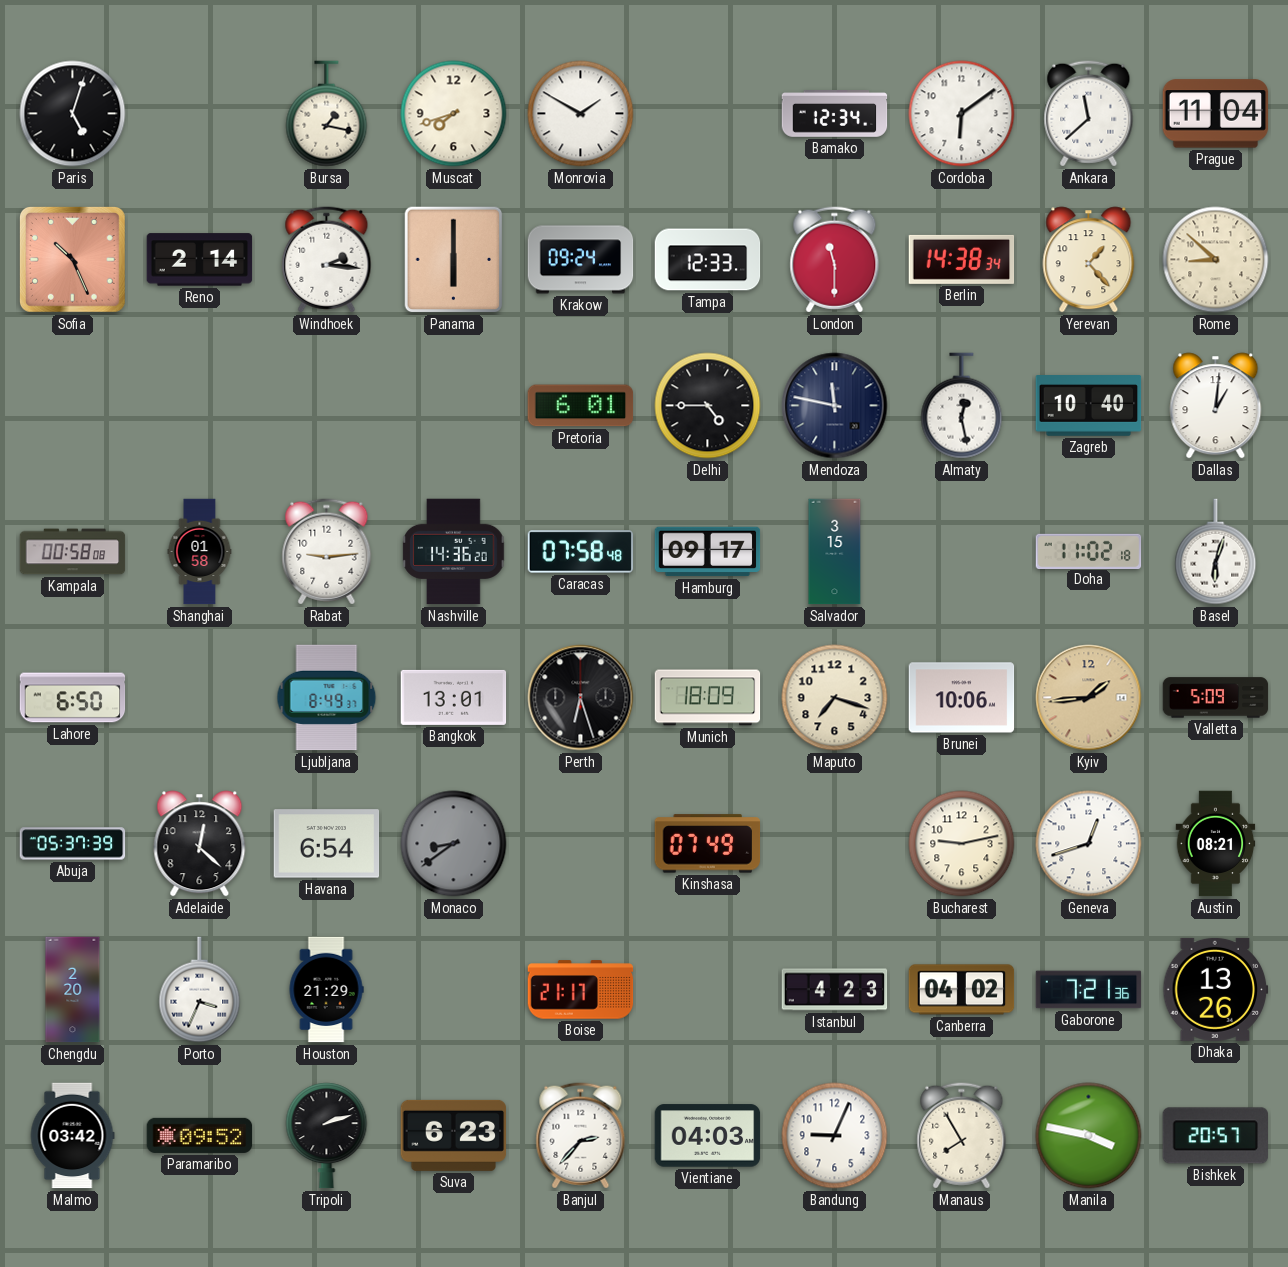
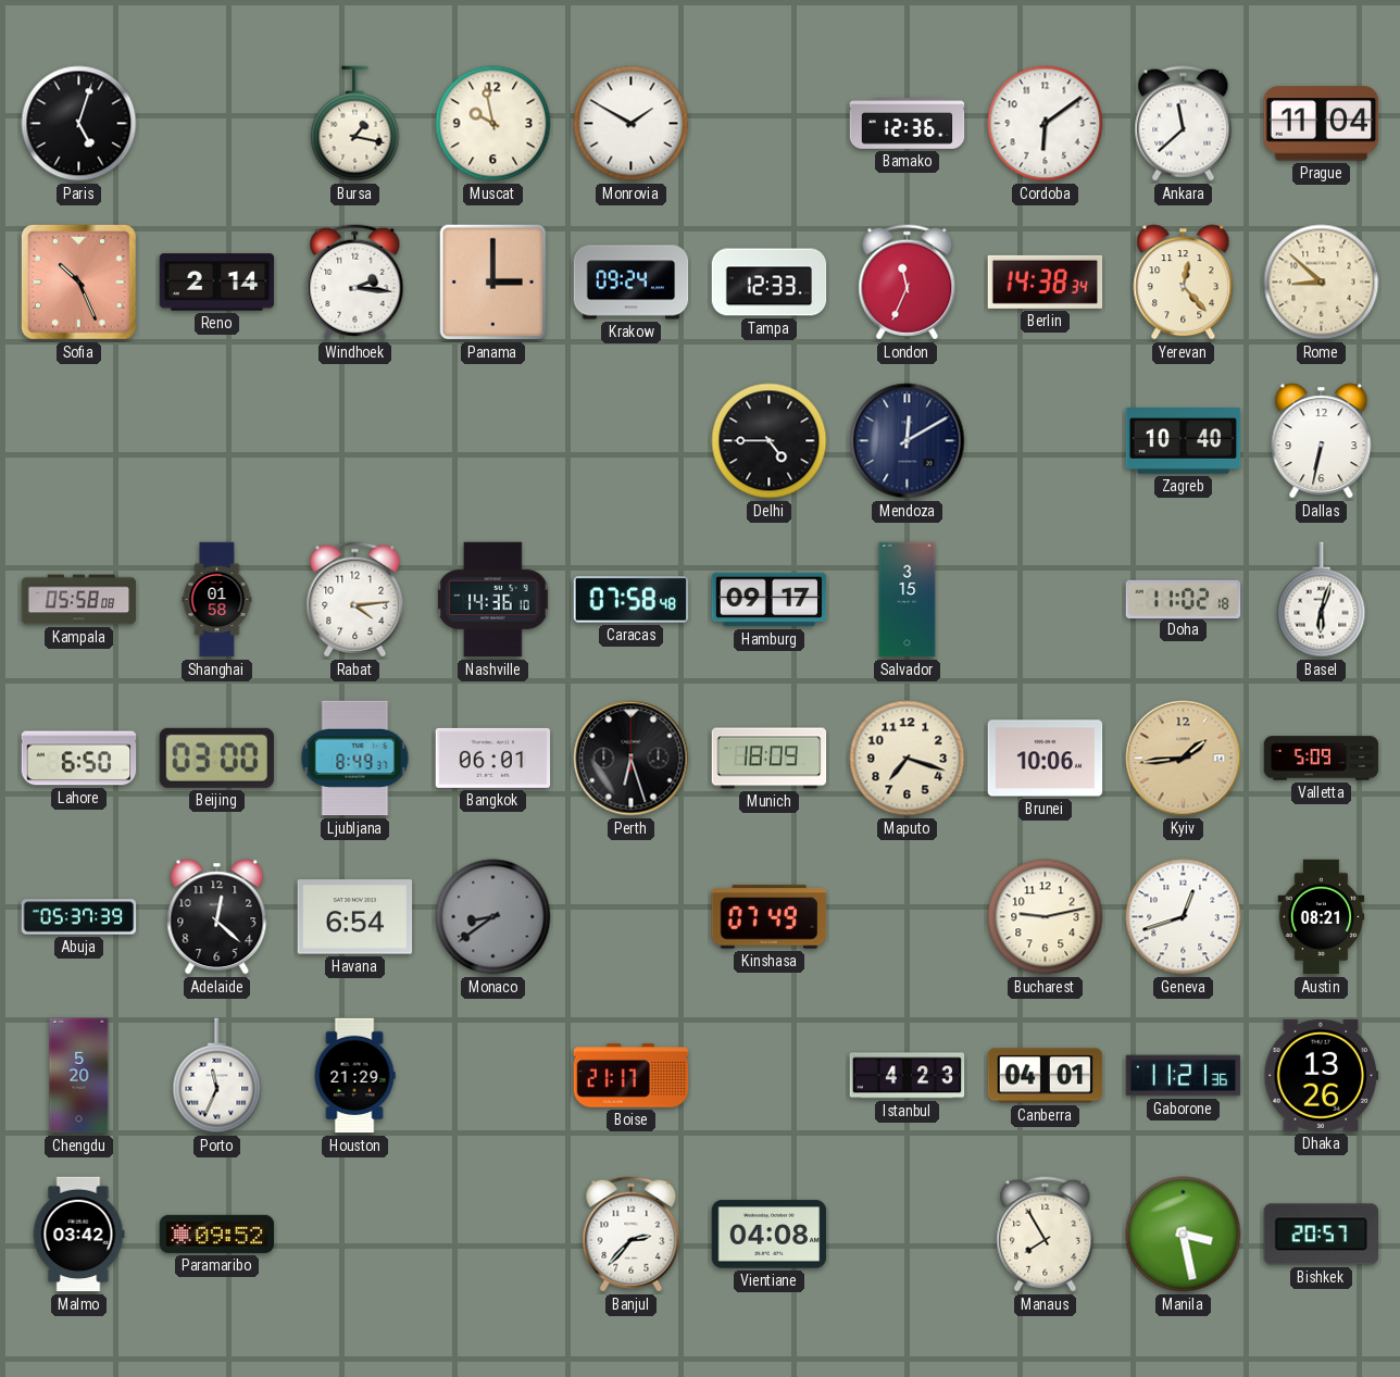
Muscat: 7:42 -> 9:58
Bamako: 12:34 -> 12:36
Panama: 6:00 -> 3:00
London: 11:30 -> 11:34
Yerevan: 1:23 -> 12:23
Pretoria: 6:01 -> none
Mendoza: 11:47 -> 12:10
Almaty: 12:28 -> none
Dallas: 1:01 -> 6:32
Kampala: 00:58 -> 05:58
Rabat: 9:14 -> 4:14
Nashville: 14:36:20 -> 14:36:10
Beijing: none -> 03:00
Bangkok: 13:01 -> 06:01
Chengdu: 2:20 -> 5:20
Porto: 3:34 -> 11:34
Canberra: 04:02 -> 04:01
Gaborone: 7:21 -> 11:21
Tripoli: 2:12 -> none
Suva: 6:23 -> none
Vientiane: 04:03 -> 04:08
Bandung: 9:04 -> none
Manila: 3:47 -> 3:28
